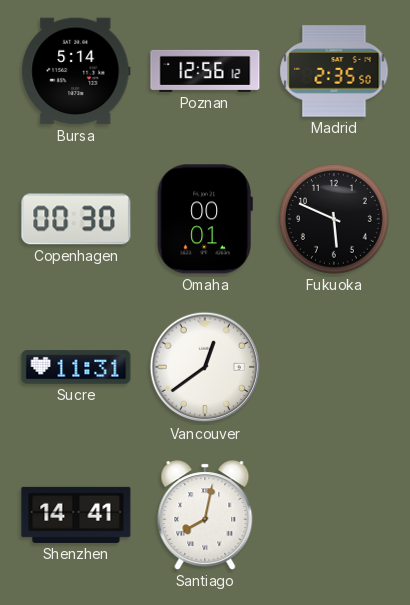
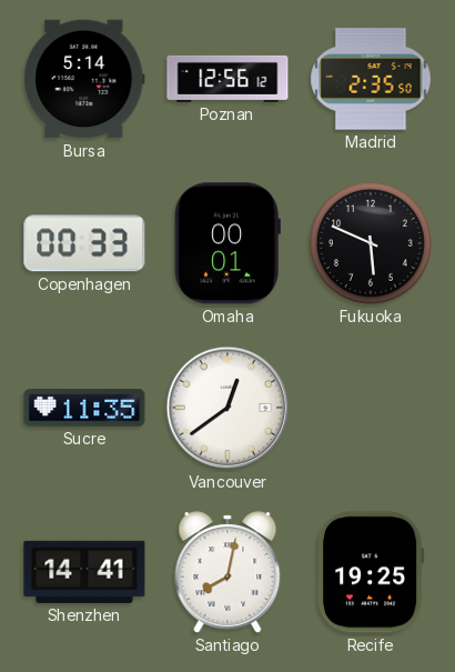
Copenhagen: 00:30 -> 00:33
Sucre: 11:31 -> 11:35
Recife: none -> 19:25
